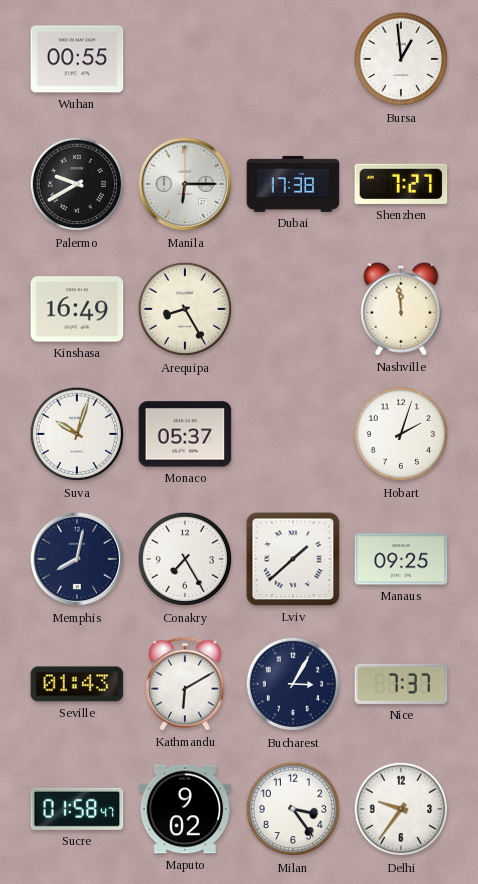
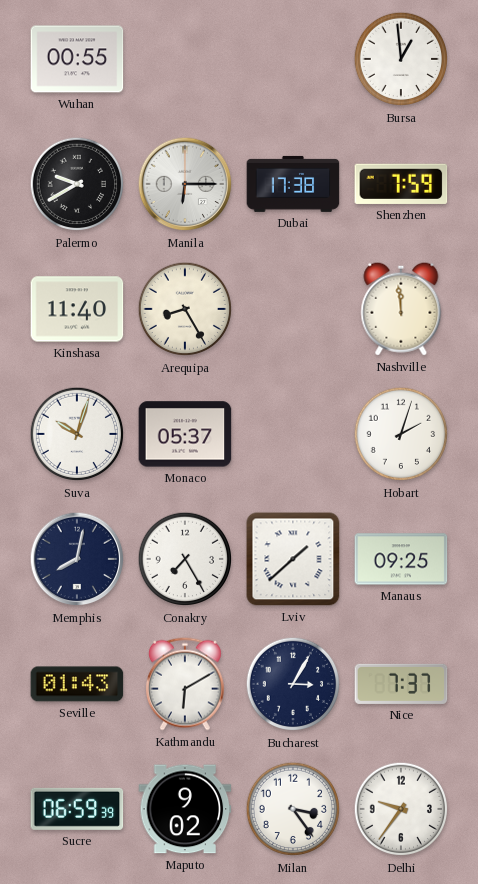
Shenzhen: 7:27 -> 7:59
Kinshasa: 16:49 -> 11:40
Sucre: 01:58 -> 06:59
